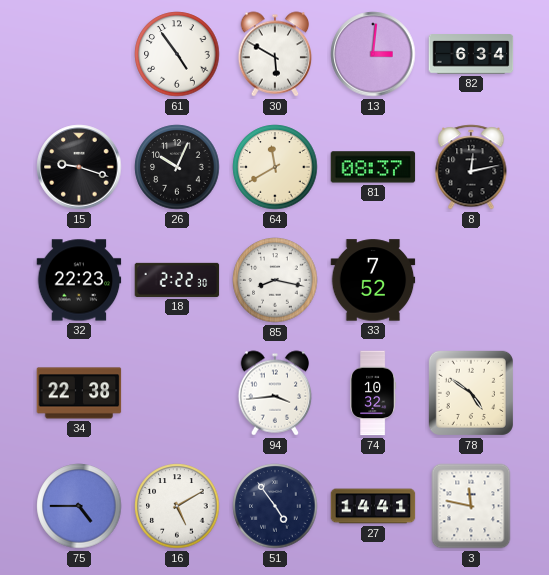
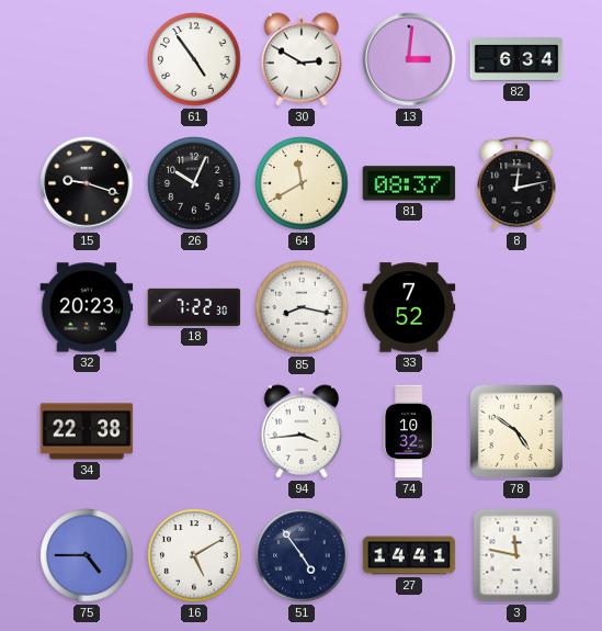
30: 5:50 -> 2:50
32: 22:23 -> 20:23
18: 2:22 -> 7:22
